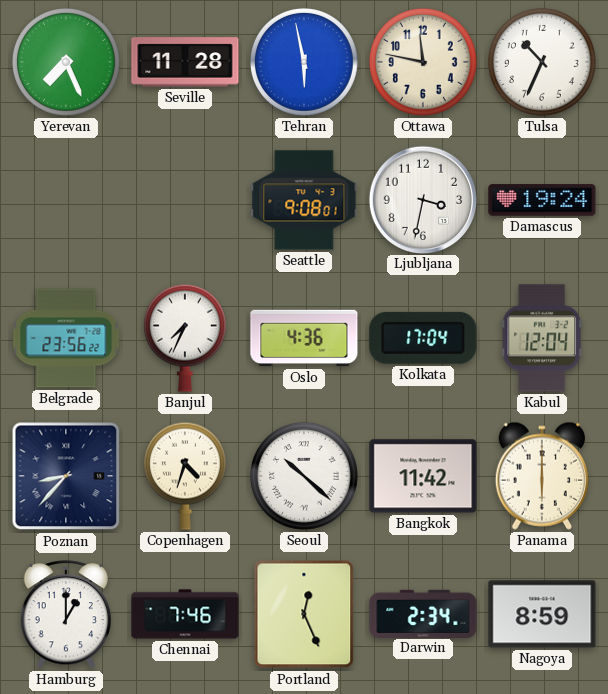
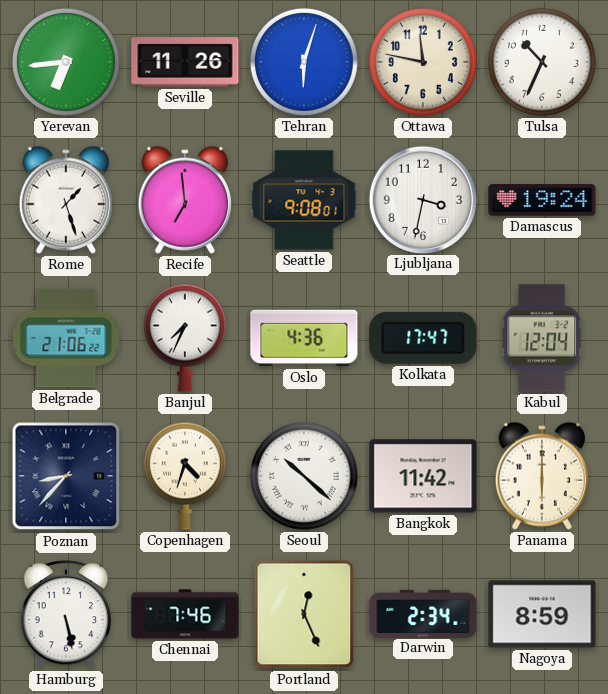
Yerevan: 7:26 -> 6:44
Seville: 11:28 -> 11:26
Tehran: 5:58 -> 6:03
Rome: none -> 1:27
Recife: none -> 6:59
Belgrade: 23:56 -> 21:06
Kolkata: 17:04 -> 17:47
Hamburg: 1:00 -> 5:28
